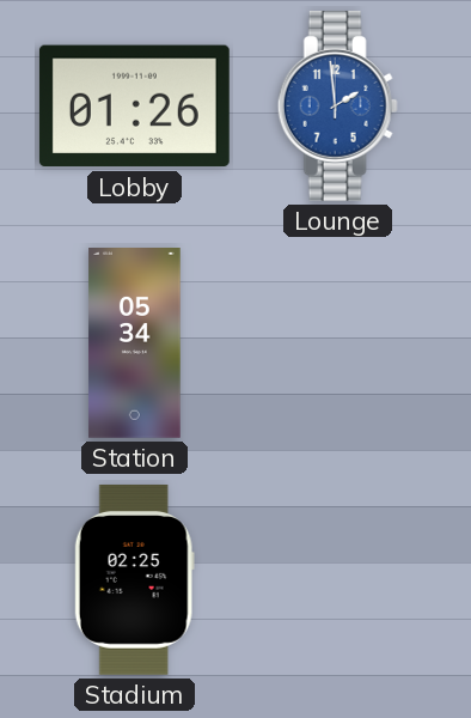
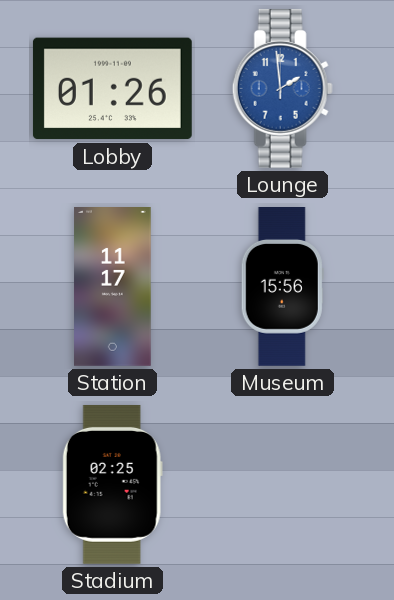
Station: 05:34 -> 11:17
Museum: none -> 15:56
